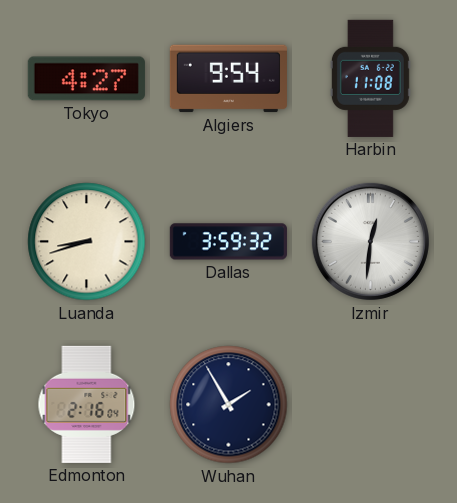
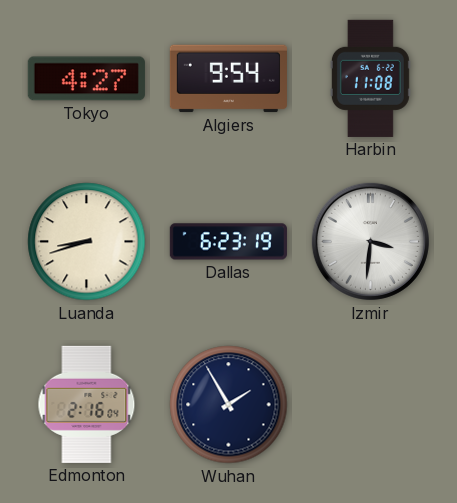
Dallas: 3:59 -> 6:23
Izmir: 12:31 -> 3:31
